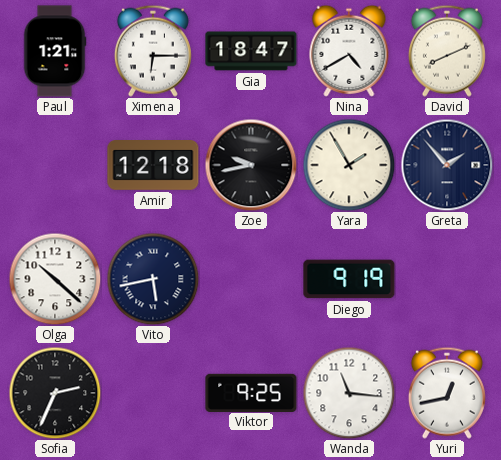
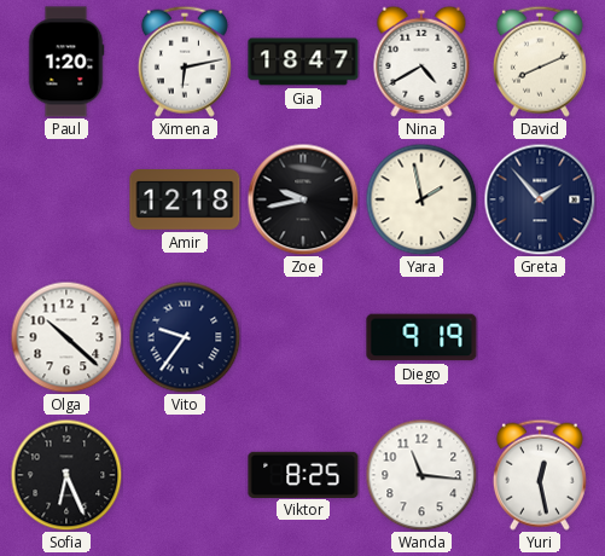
Paul: 1:21 -> 1:20
Ximena: 6:15 -> 6:13
Yara: 1:55 -> 1:58
Vito: 5:43 -> 9:36
Sofia: 2:34 -> 6:26
Viktor: 9:25 -> 8:25
Yuri: 12:43 -> 12:28
